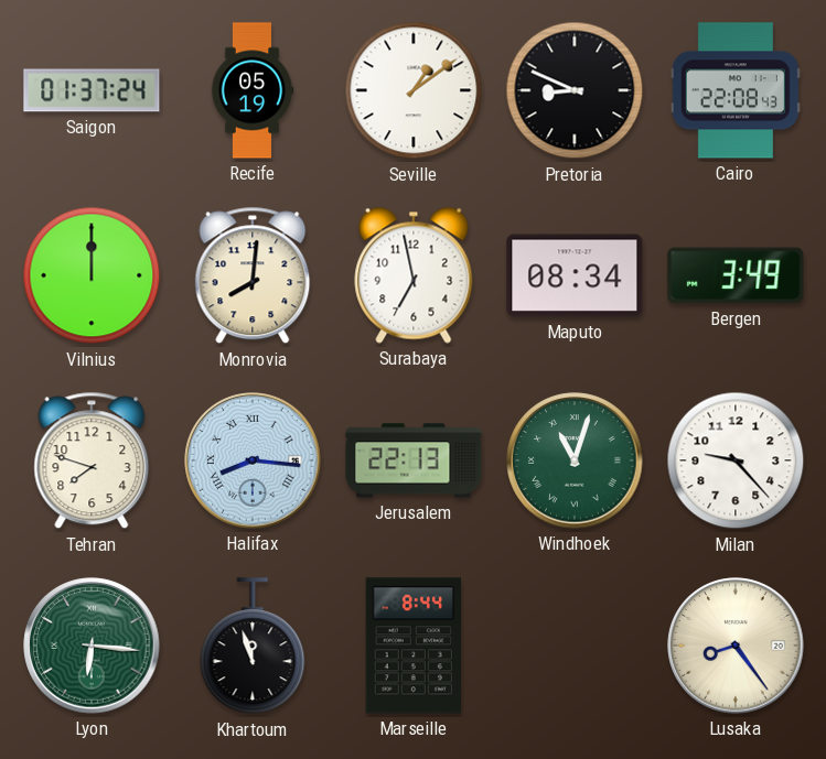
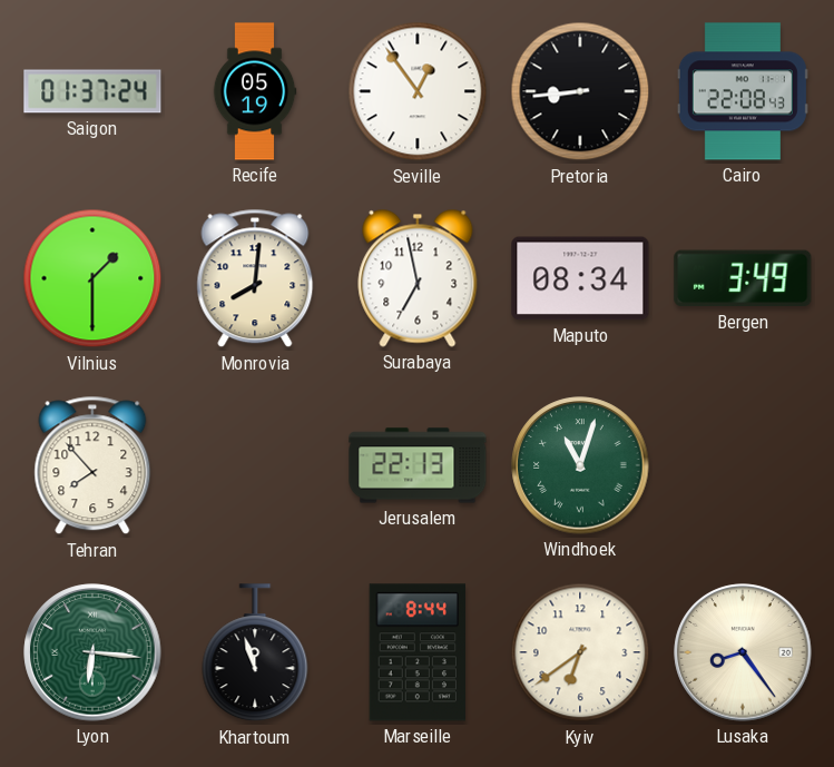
Seville: 1:09 -> 12:54
Pretoria: 8:49 -> 8:44
Vilnius: 12:00 -> 1:30
Tehran: 7:48 -> 7:53
Halifax: 8:16 -> none
Milan: 9:23 -> none
Kyiv: none -> 6:39
